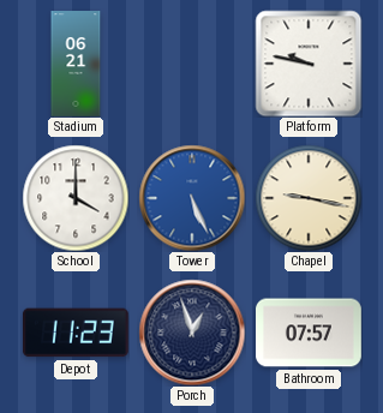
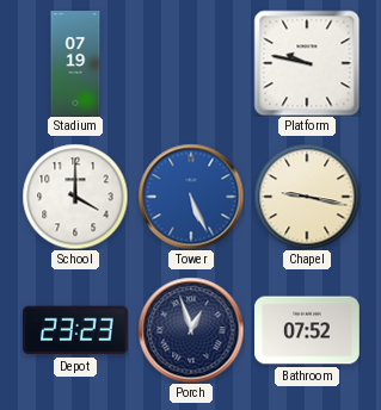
Stadium: 06:21 -> 07:19
Depot: 11:23 -> 23:23
Bathroom: 07:57 -> 07:52
